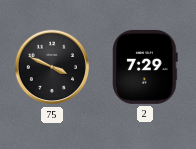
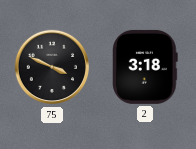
2: 7:29 -> 3:18
